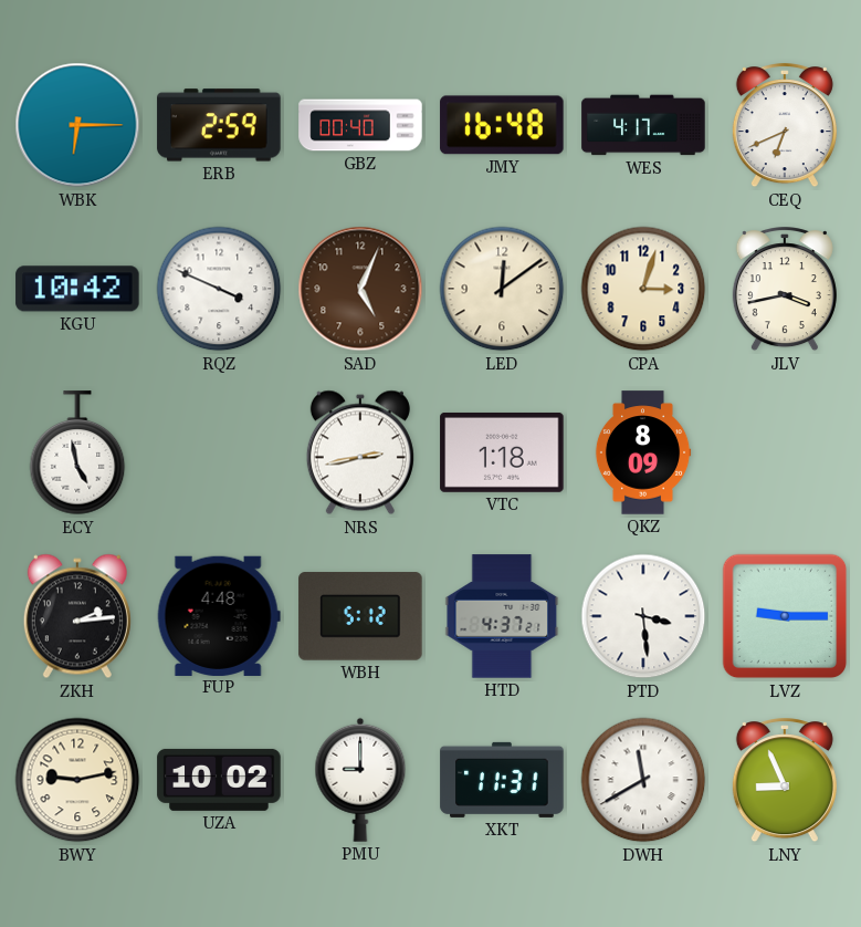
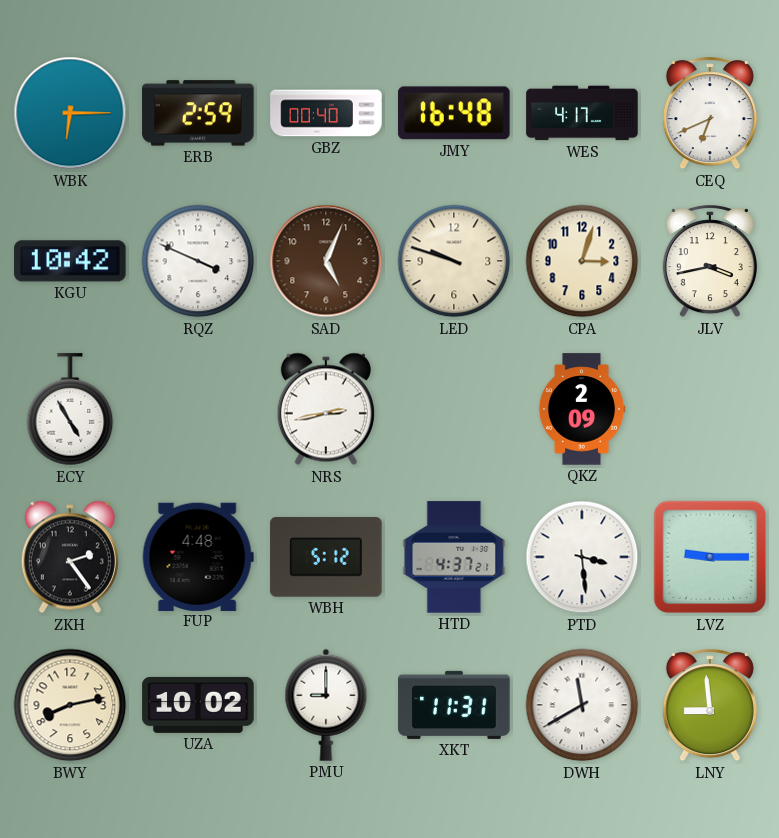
LED: 12:09 -> 9:48
ECY: 4:58 -> 4:55
VTC: 1:18 -> none
QKZ: 8:09 -> 2:09
ZKH: 2:14 -> 2:24
BWY: 9:13 -> 8:13
LNY: 8:56 -> 8:59
